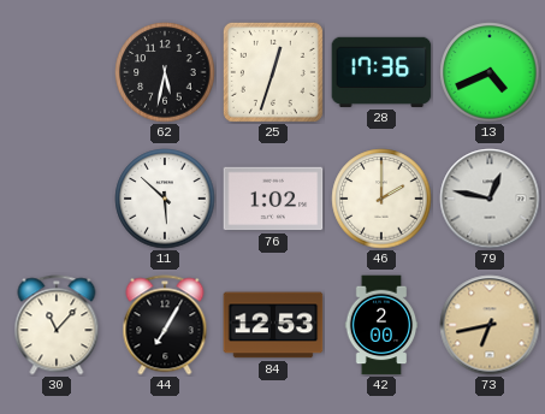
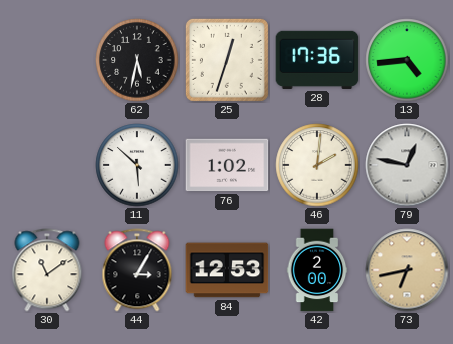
13: 4:41 -> 4:44
46: 2:00 -> 2:01
30: 11:07 -> 11:09
44: 7:05 -> 3:05
